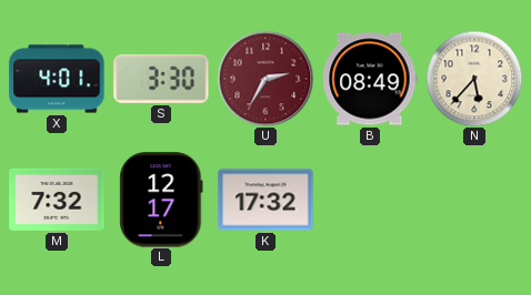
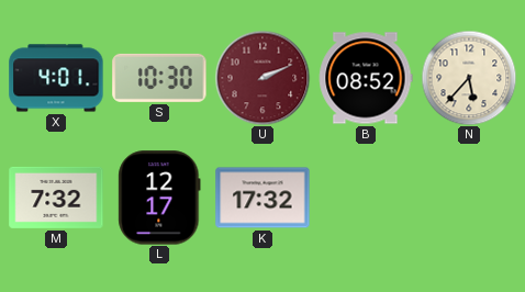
S: 3:30 -> 10:30
U: 2:35 -> 2:11
B: 08:49 -> 08:52
